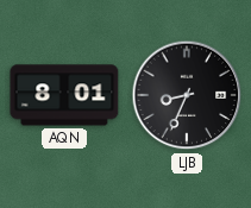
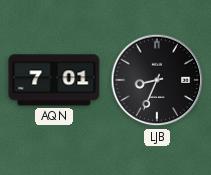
AQN: 8:01 -> 7:01
